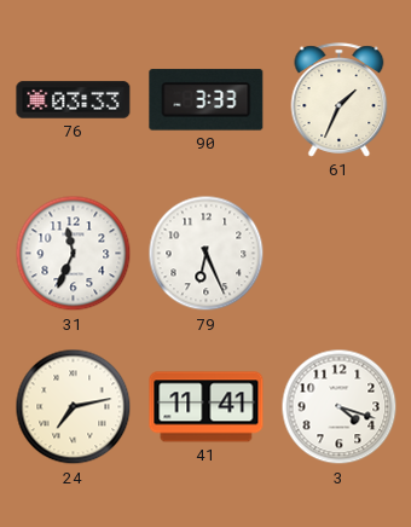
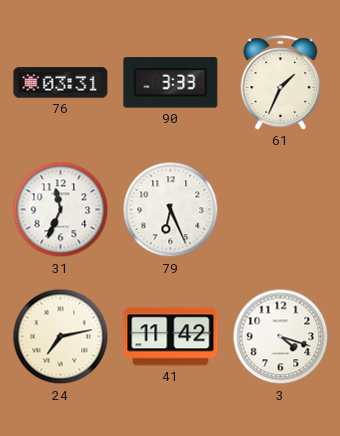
76: 03:33 -> 03:31
41: 11:41 -> 11:42
